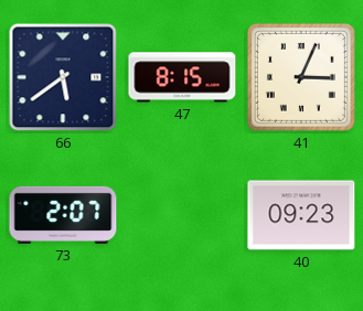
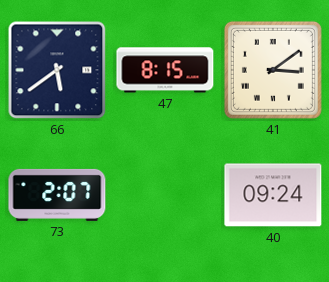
41: 3:04 -> 3:09
40: 09:23 -> 09:24
